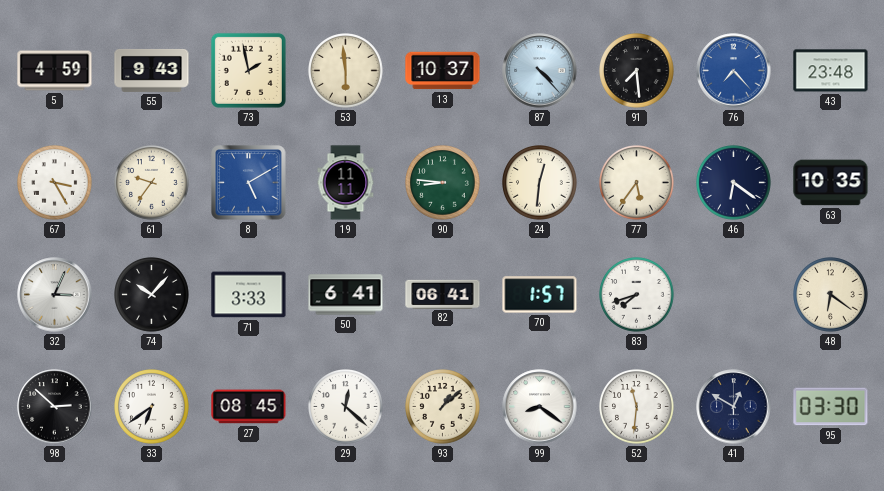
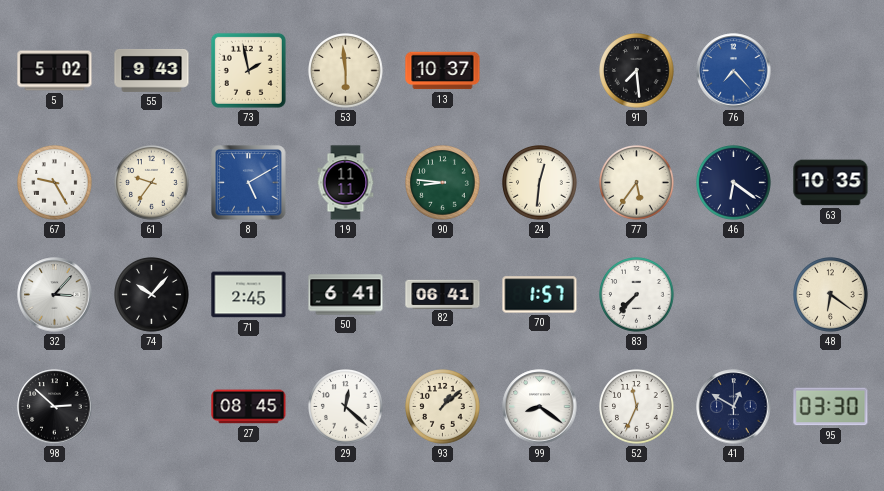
5: 4:59 -> 5:02
87: 4:23 -> none
43: 23:48 -> none
67: 3:25 -> 9:25
32: 3:04 -> 3:07
71: 3:33 -> 2:45
83: 7:42 -> 7:37
33: 6:39 -> none
52: 11:31 -> 11:34
